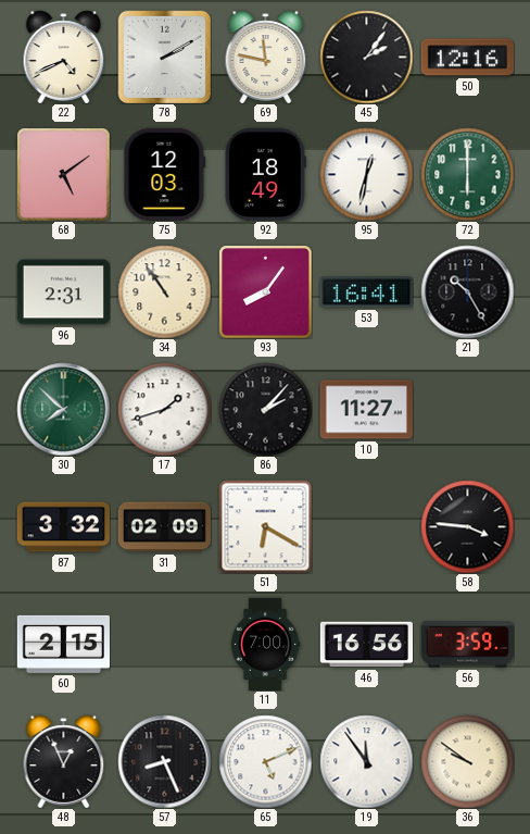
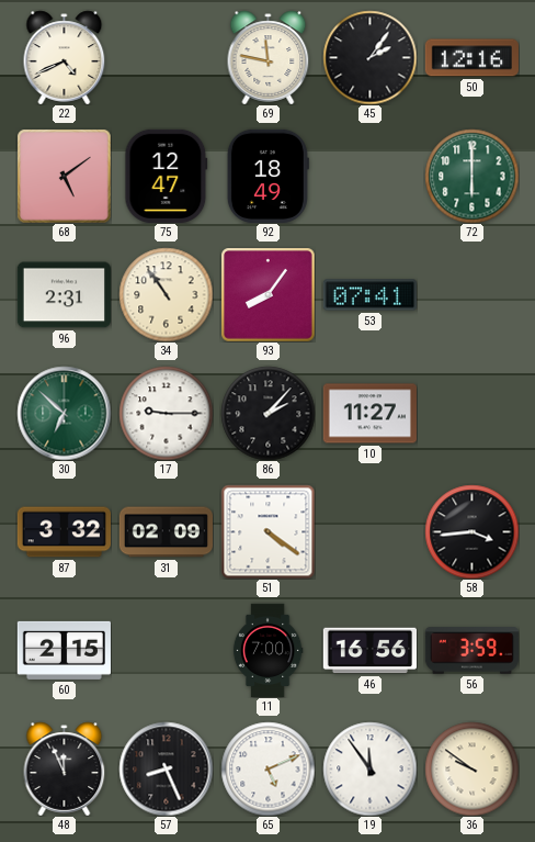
78: 2:10 -> none
75: 12:03 -> 12:47
95: 12:32 -> none
53: 16:41 -> 07:41
21: 10:25 -> none
30: 7:52 -> 6:52
17: 1:42 -> 9:15
51: 6:20 -> 4:21
58: 3:46 -> 3:44
48: 12:56 -> 11:56
